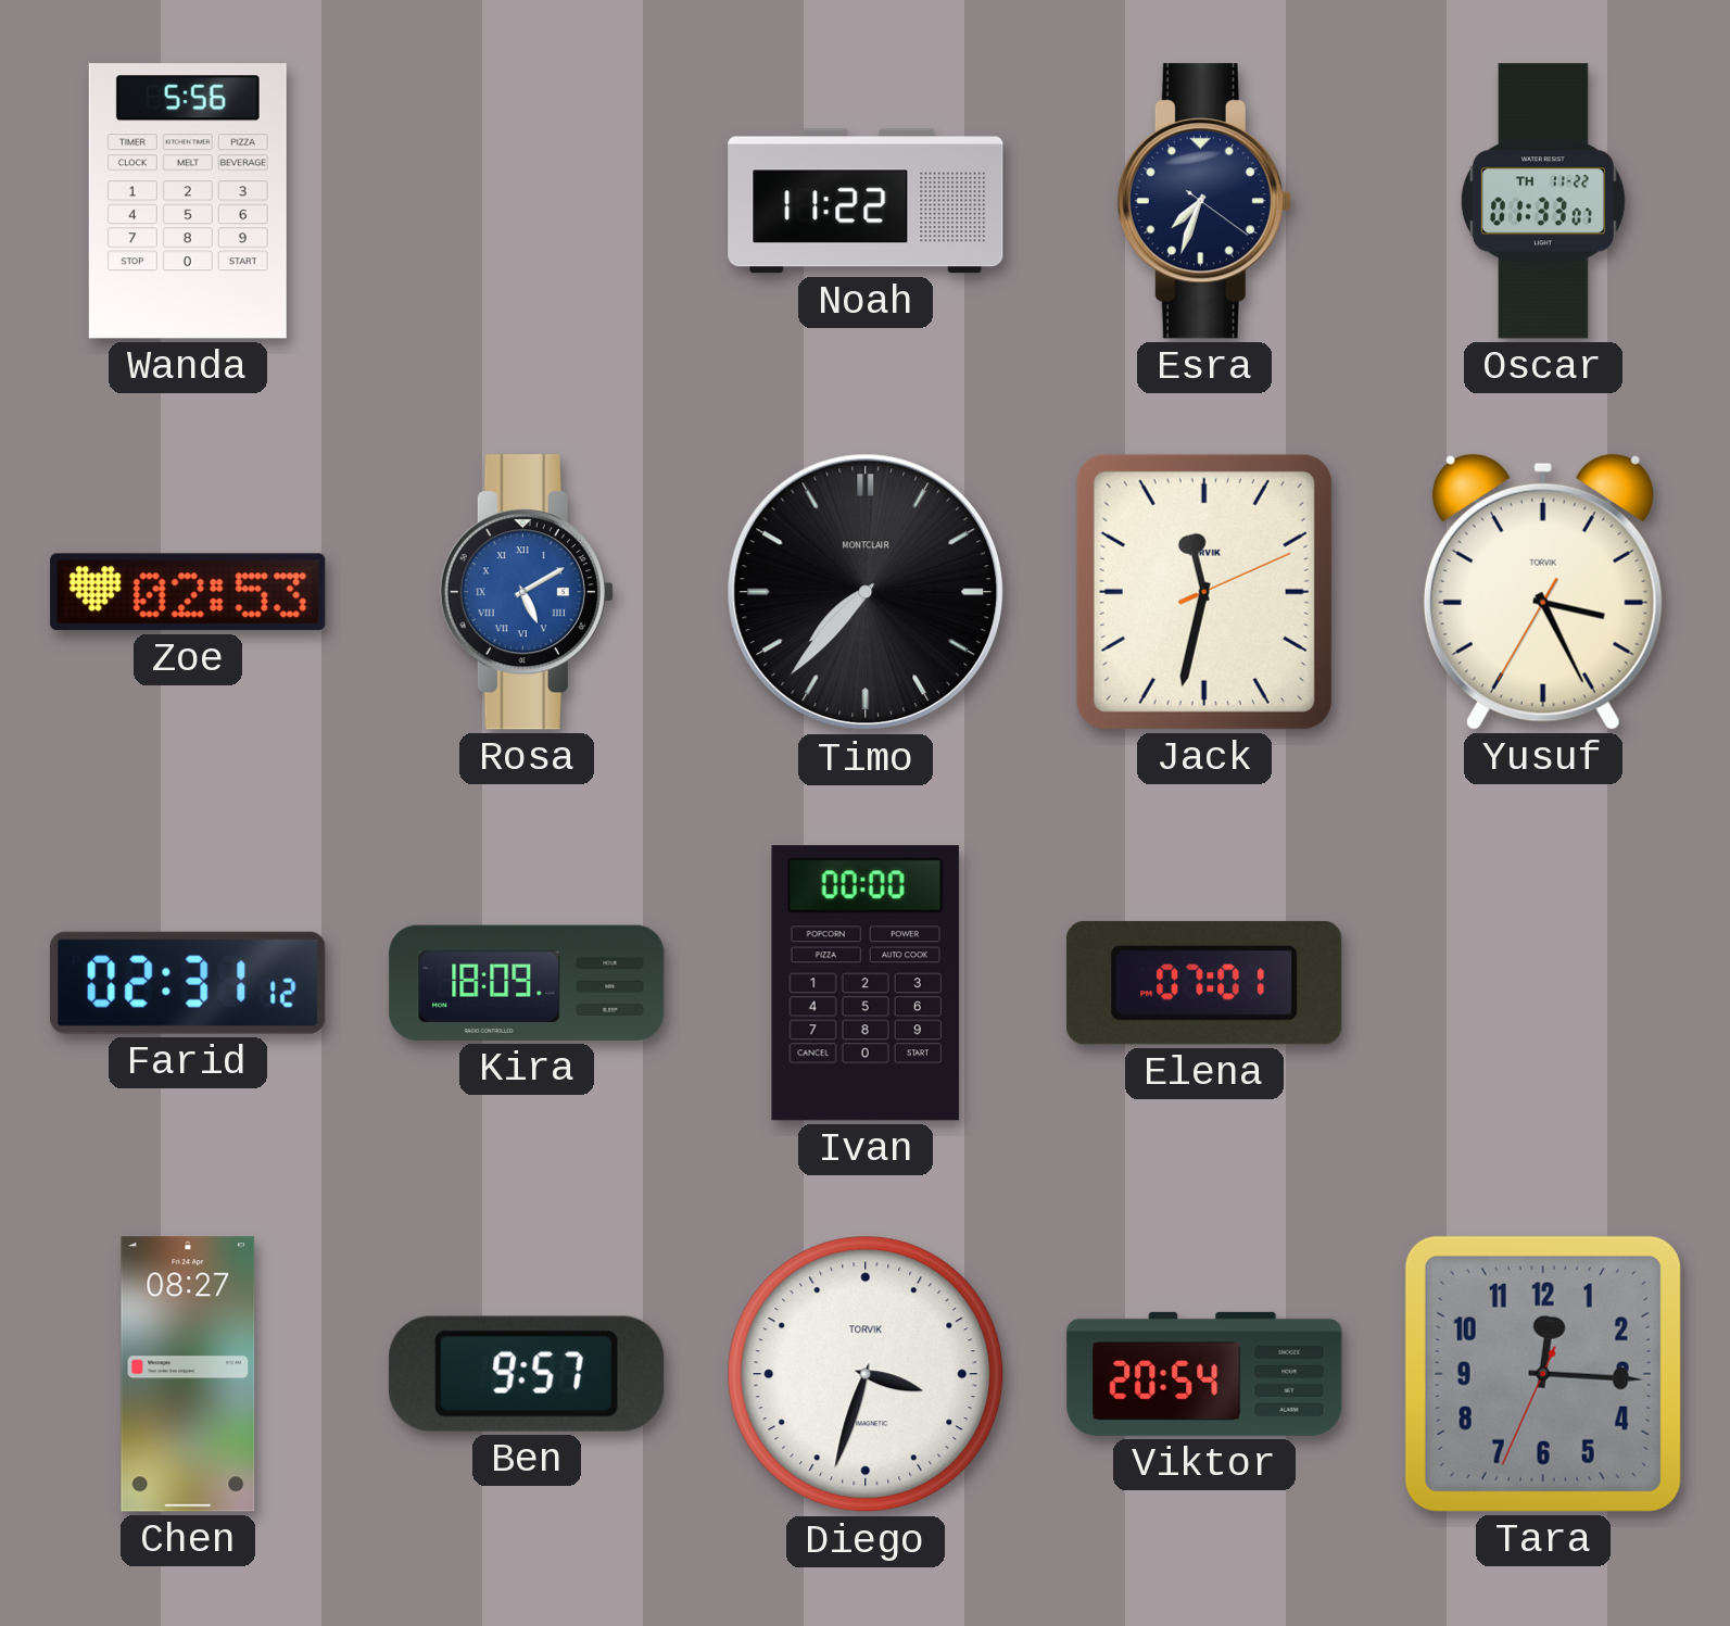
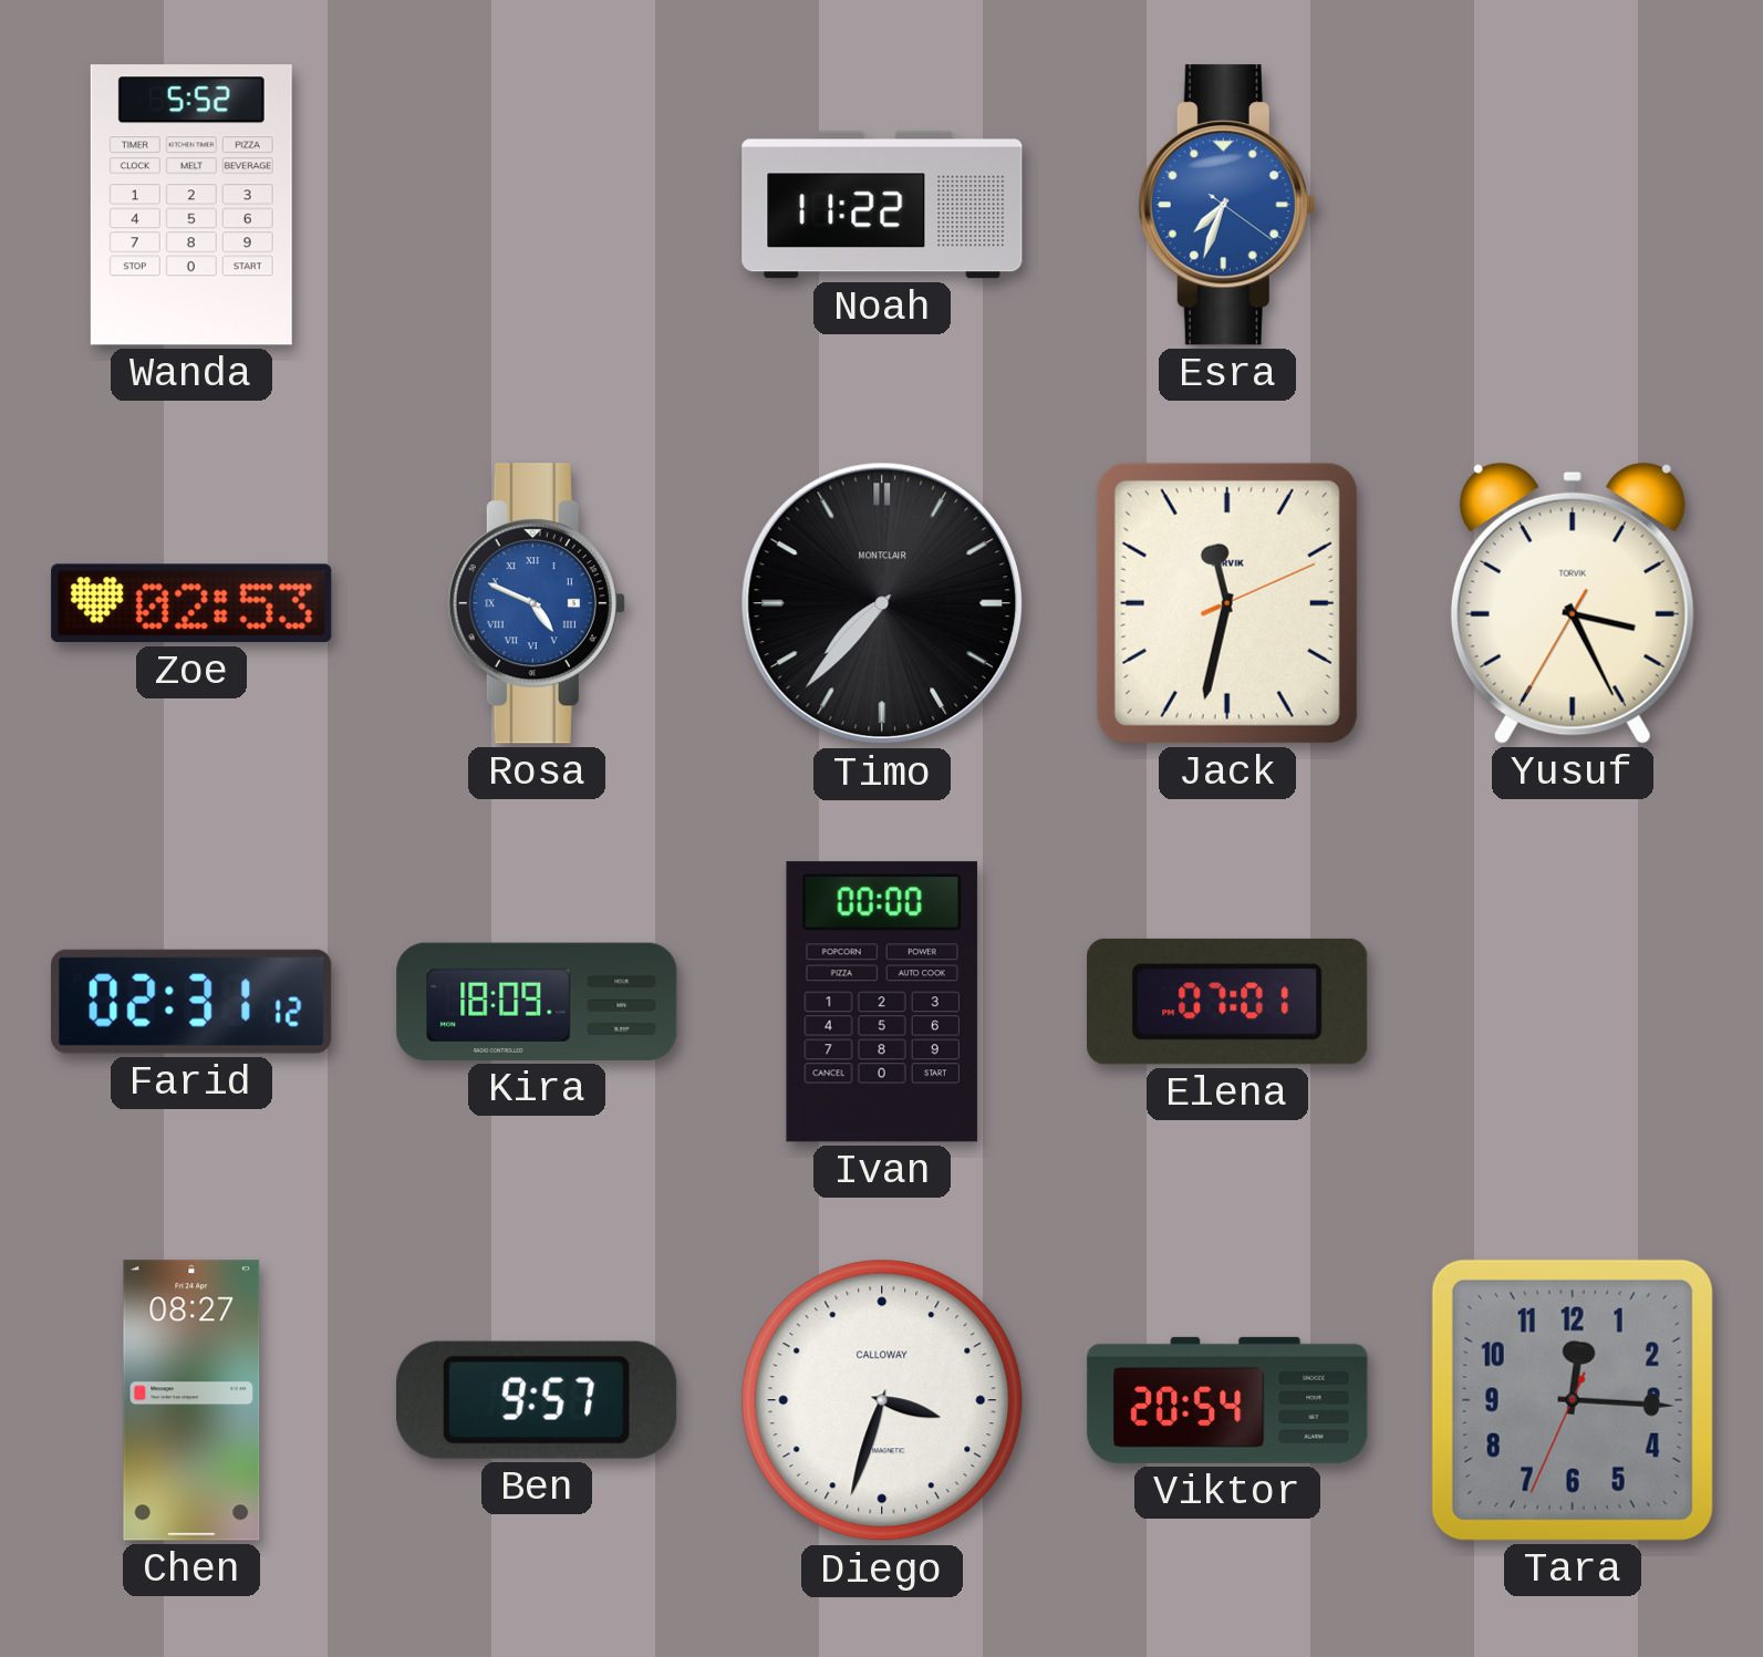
Wanda: 5:56 -> 5:52
Esra dial: navy -> blue
Oscar: 01:33 -> none
Rosa: 5:10 -> 4:49
Diego brand: TORVIK -> CALLOWAY
